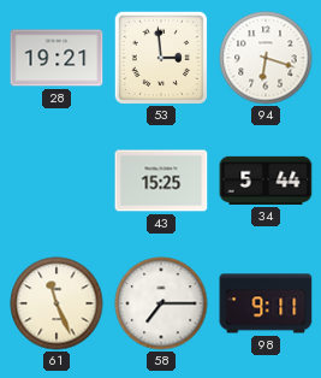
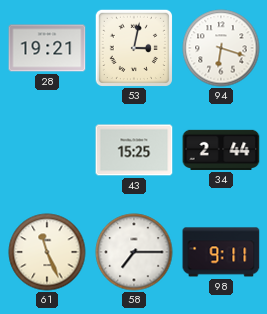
53: 2:59 -> 3:02
34: 5:44 -> 2:44
